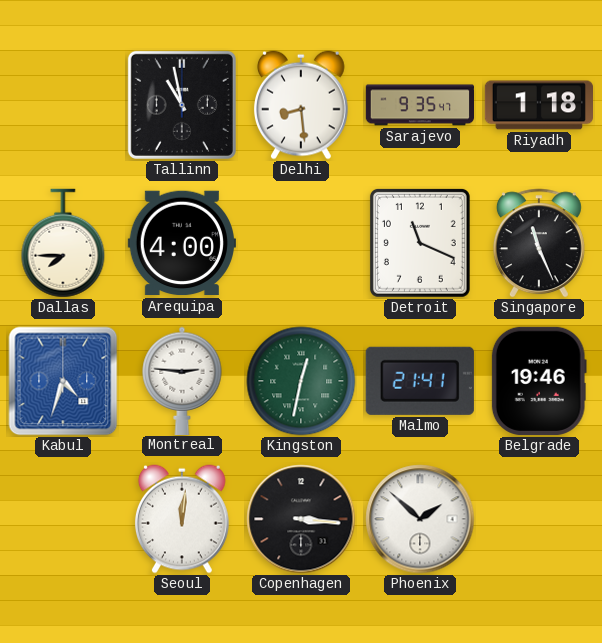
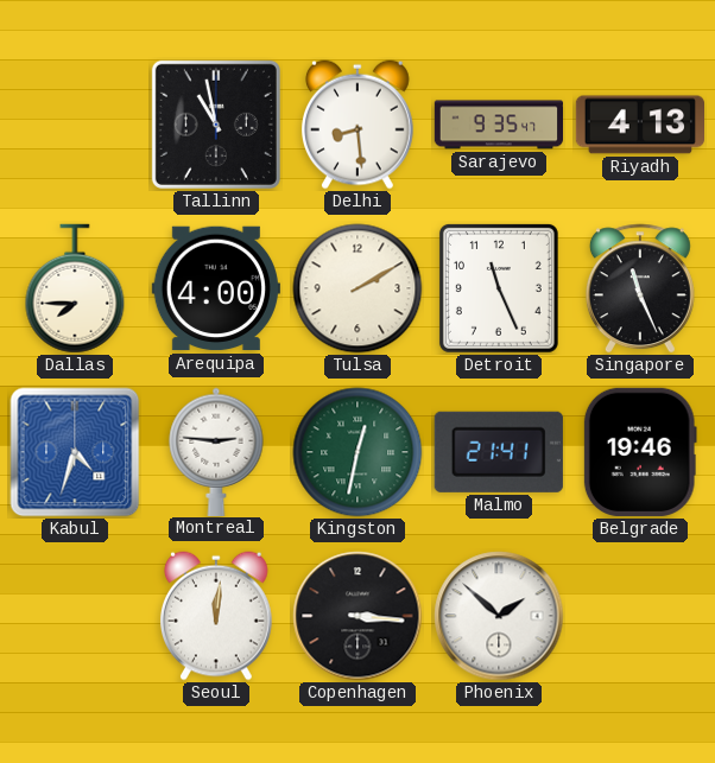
Riyadh: 1:18 -> 4:13
Tulsa: none -> 2:10
Detroit: 11:19 -> 11:26
